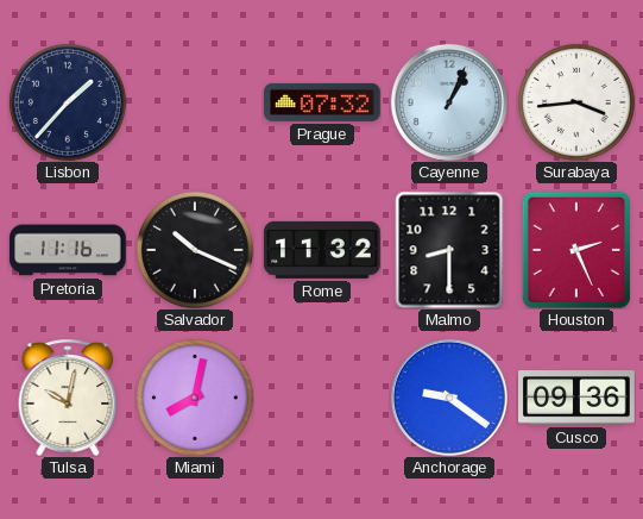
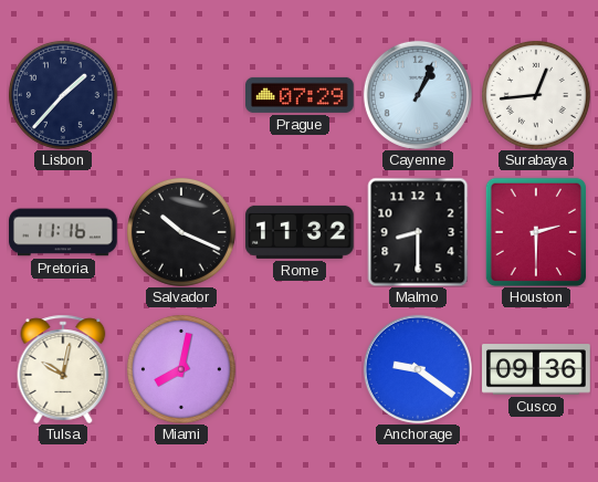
Prague: 07:32 -> 07:29
Surabaya: 3:44 -> 12:44
Houston: 2:26 -> 2:30
